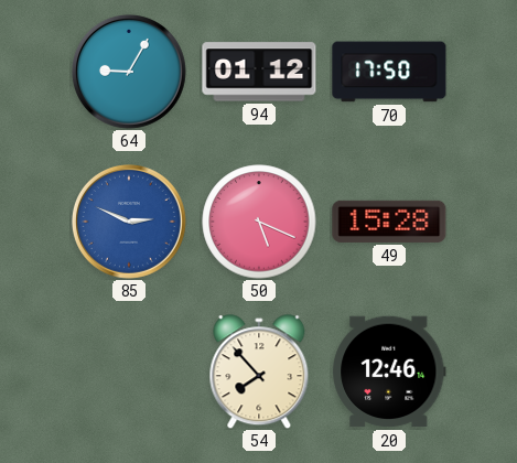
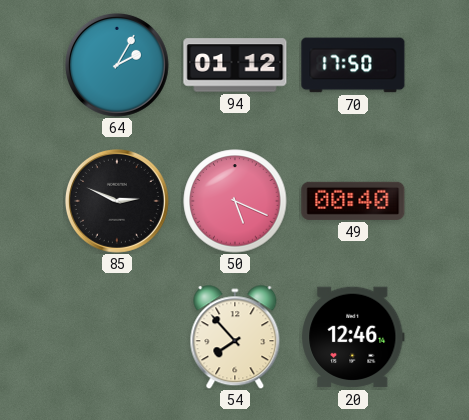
64: 9:05 -> 2:05
85 dial: blue -> black
49: 15:28 -> 00:40
